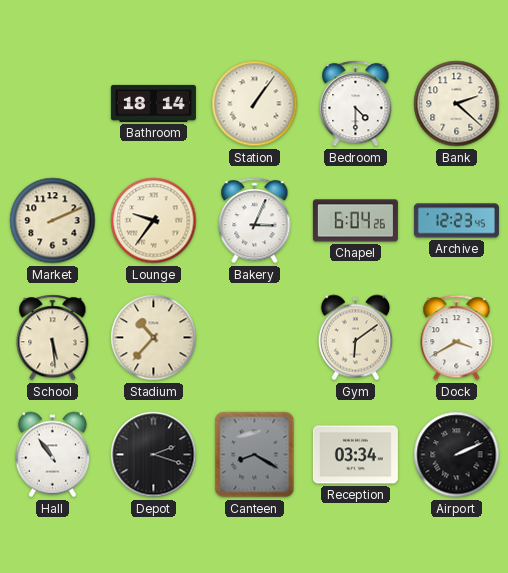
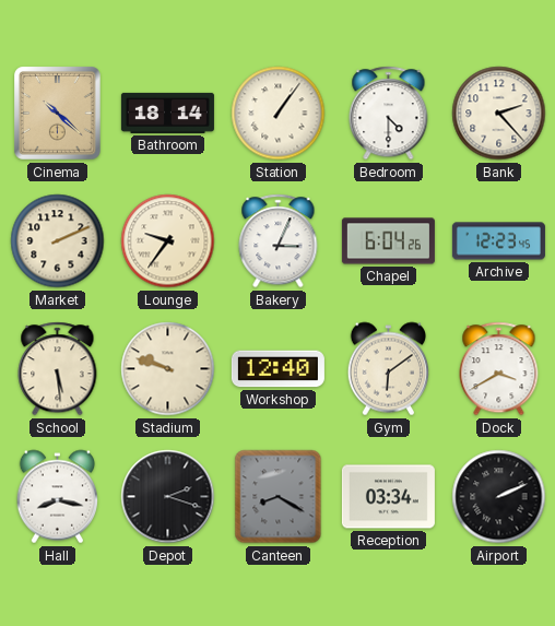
Cinema: none -> 10:22
Bank: 2:22 -> 2:23
Stadium: 10:37 -> 9:48
Workshop: none -> 12:40
Hall: 10:54 -> 8:17
